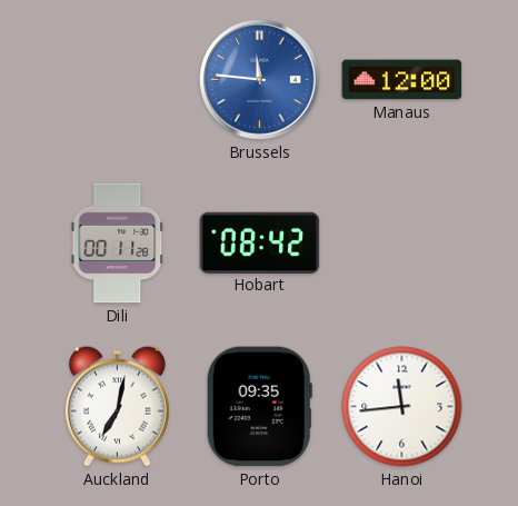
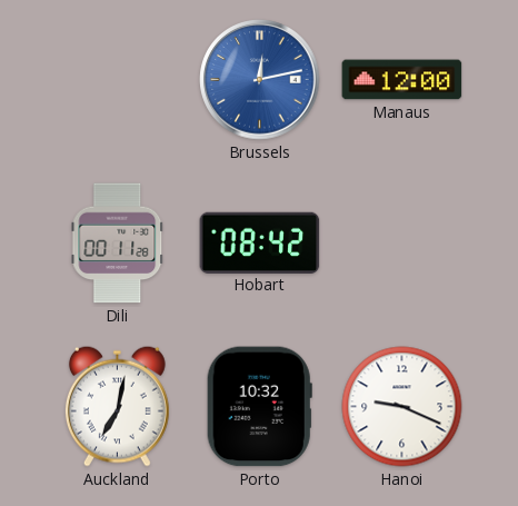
Brussels: 11:46 -> 12:13
Porto: 09:35 -> 10:32
Hanoi: 11:44 -> 9:19
